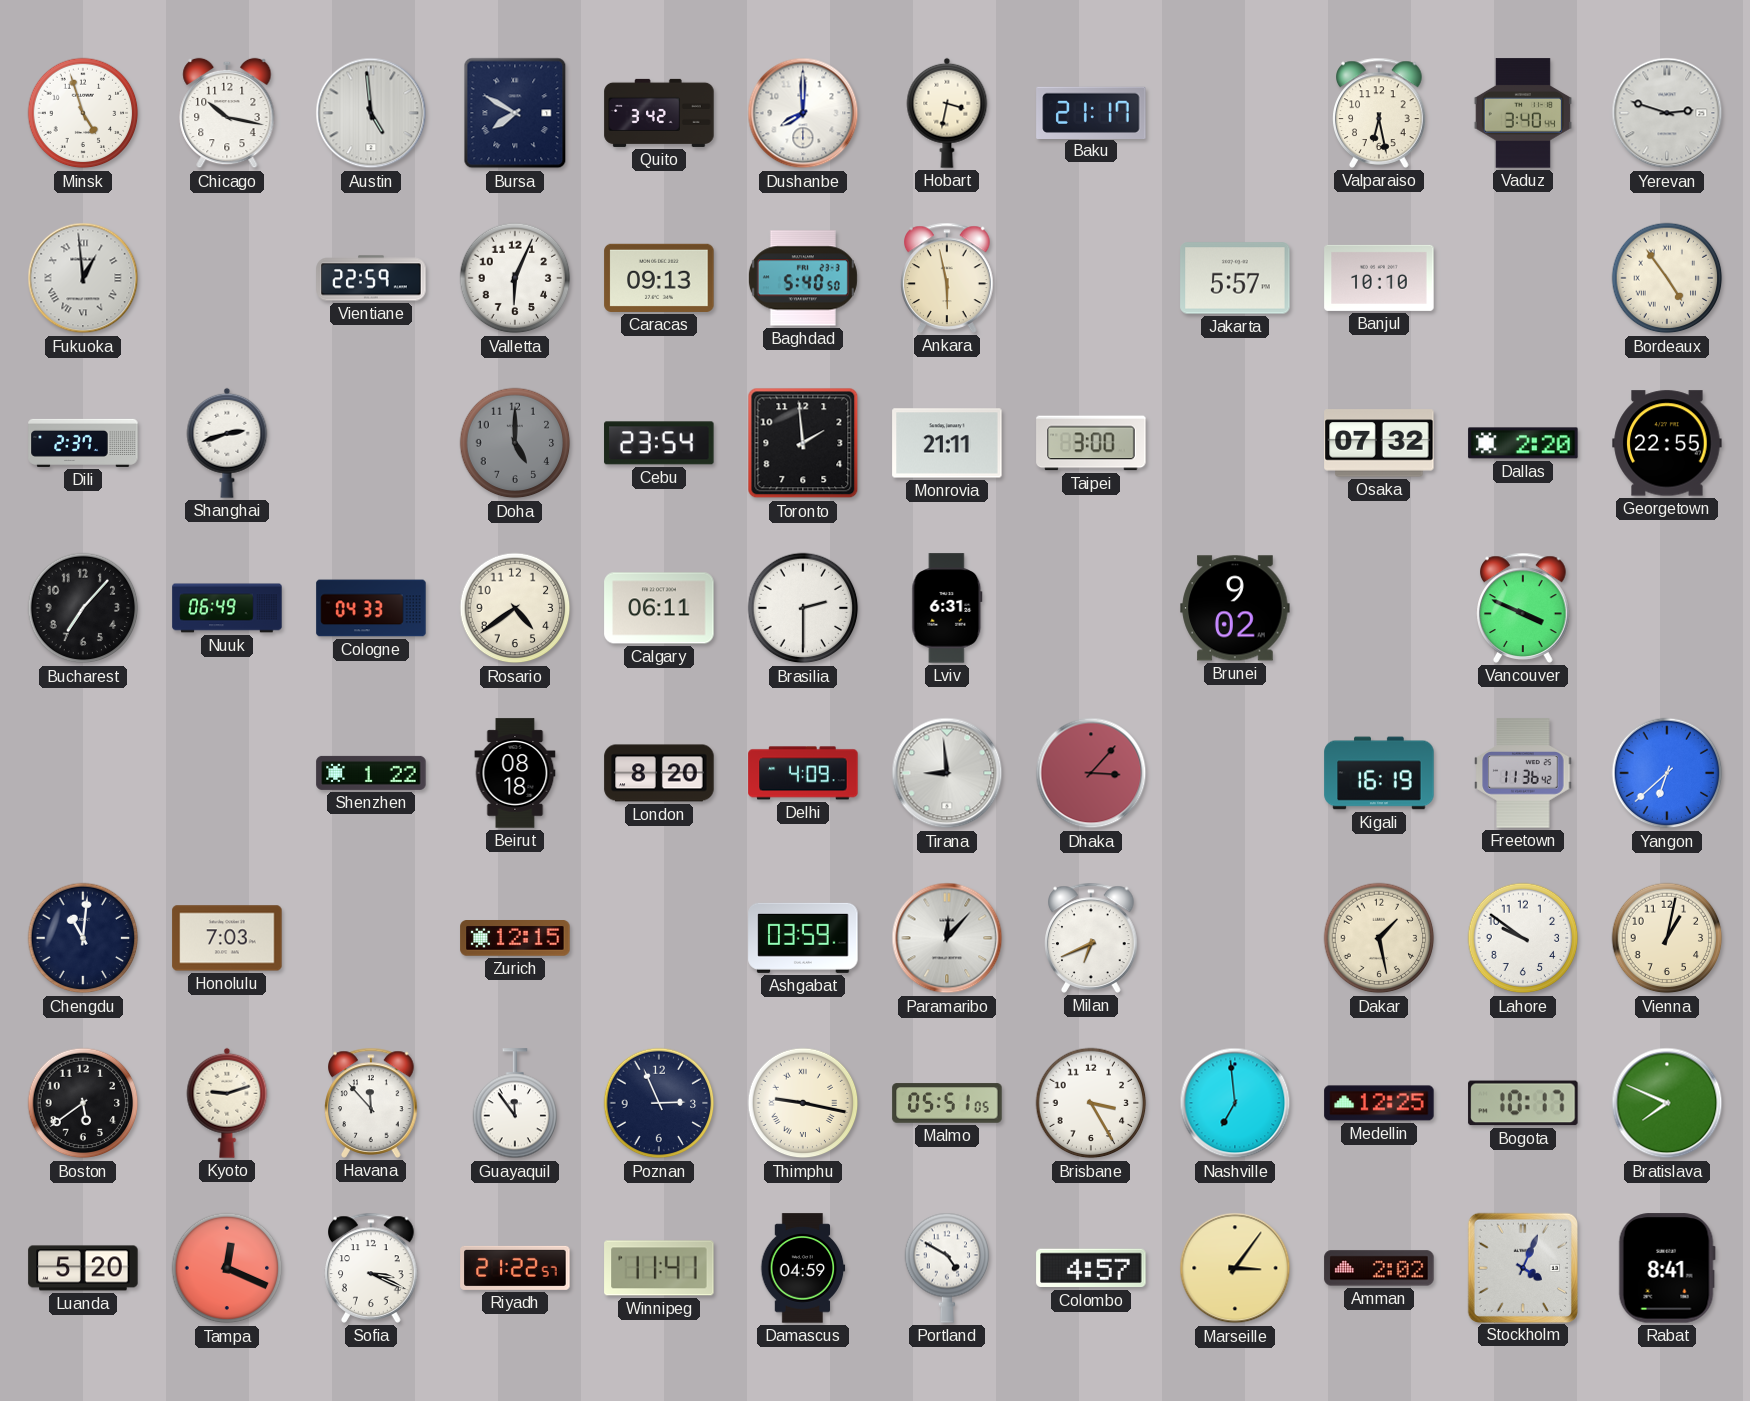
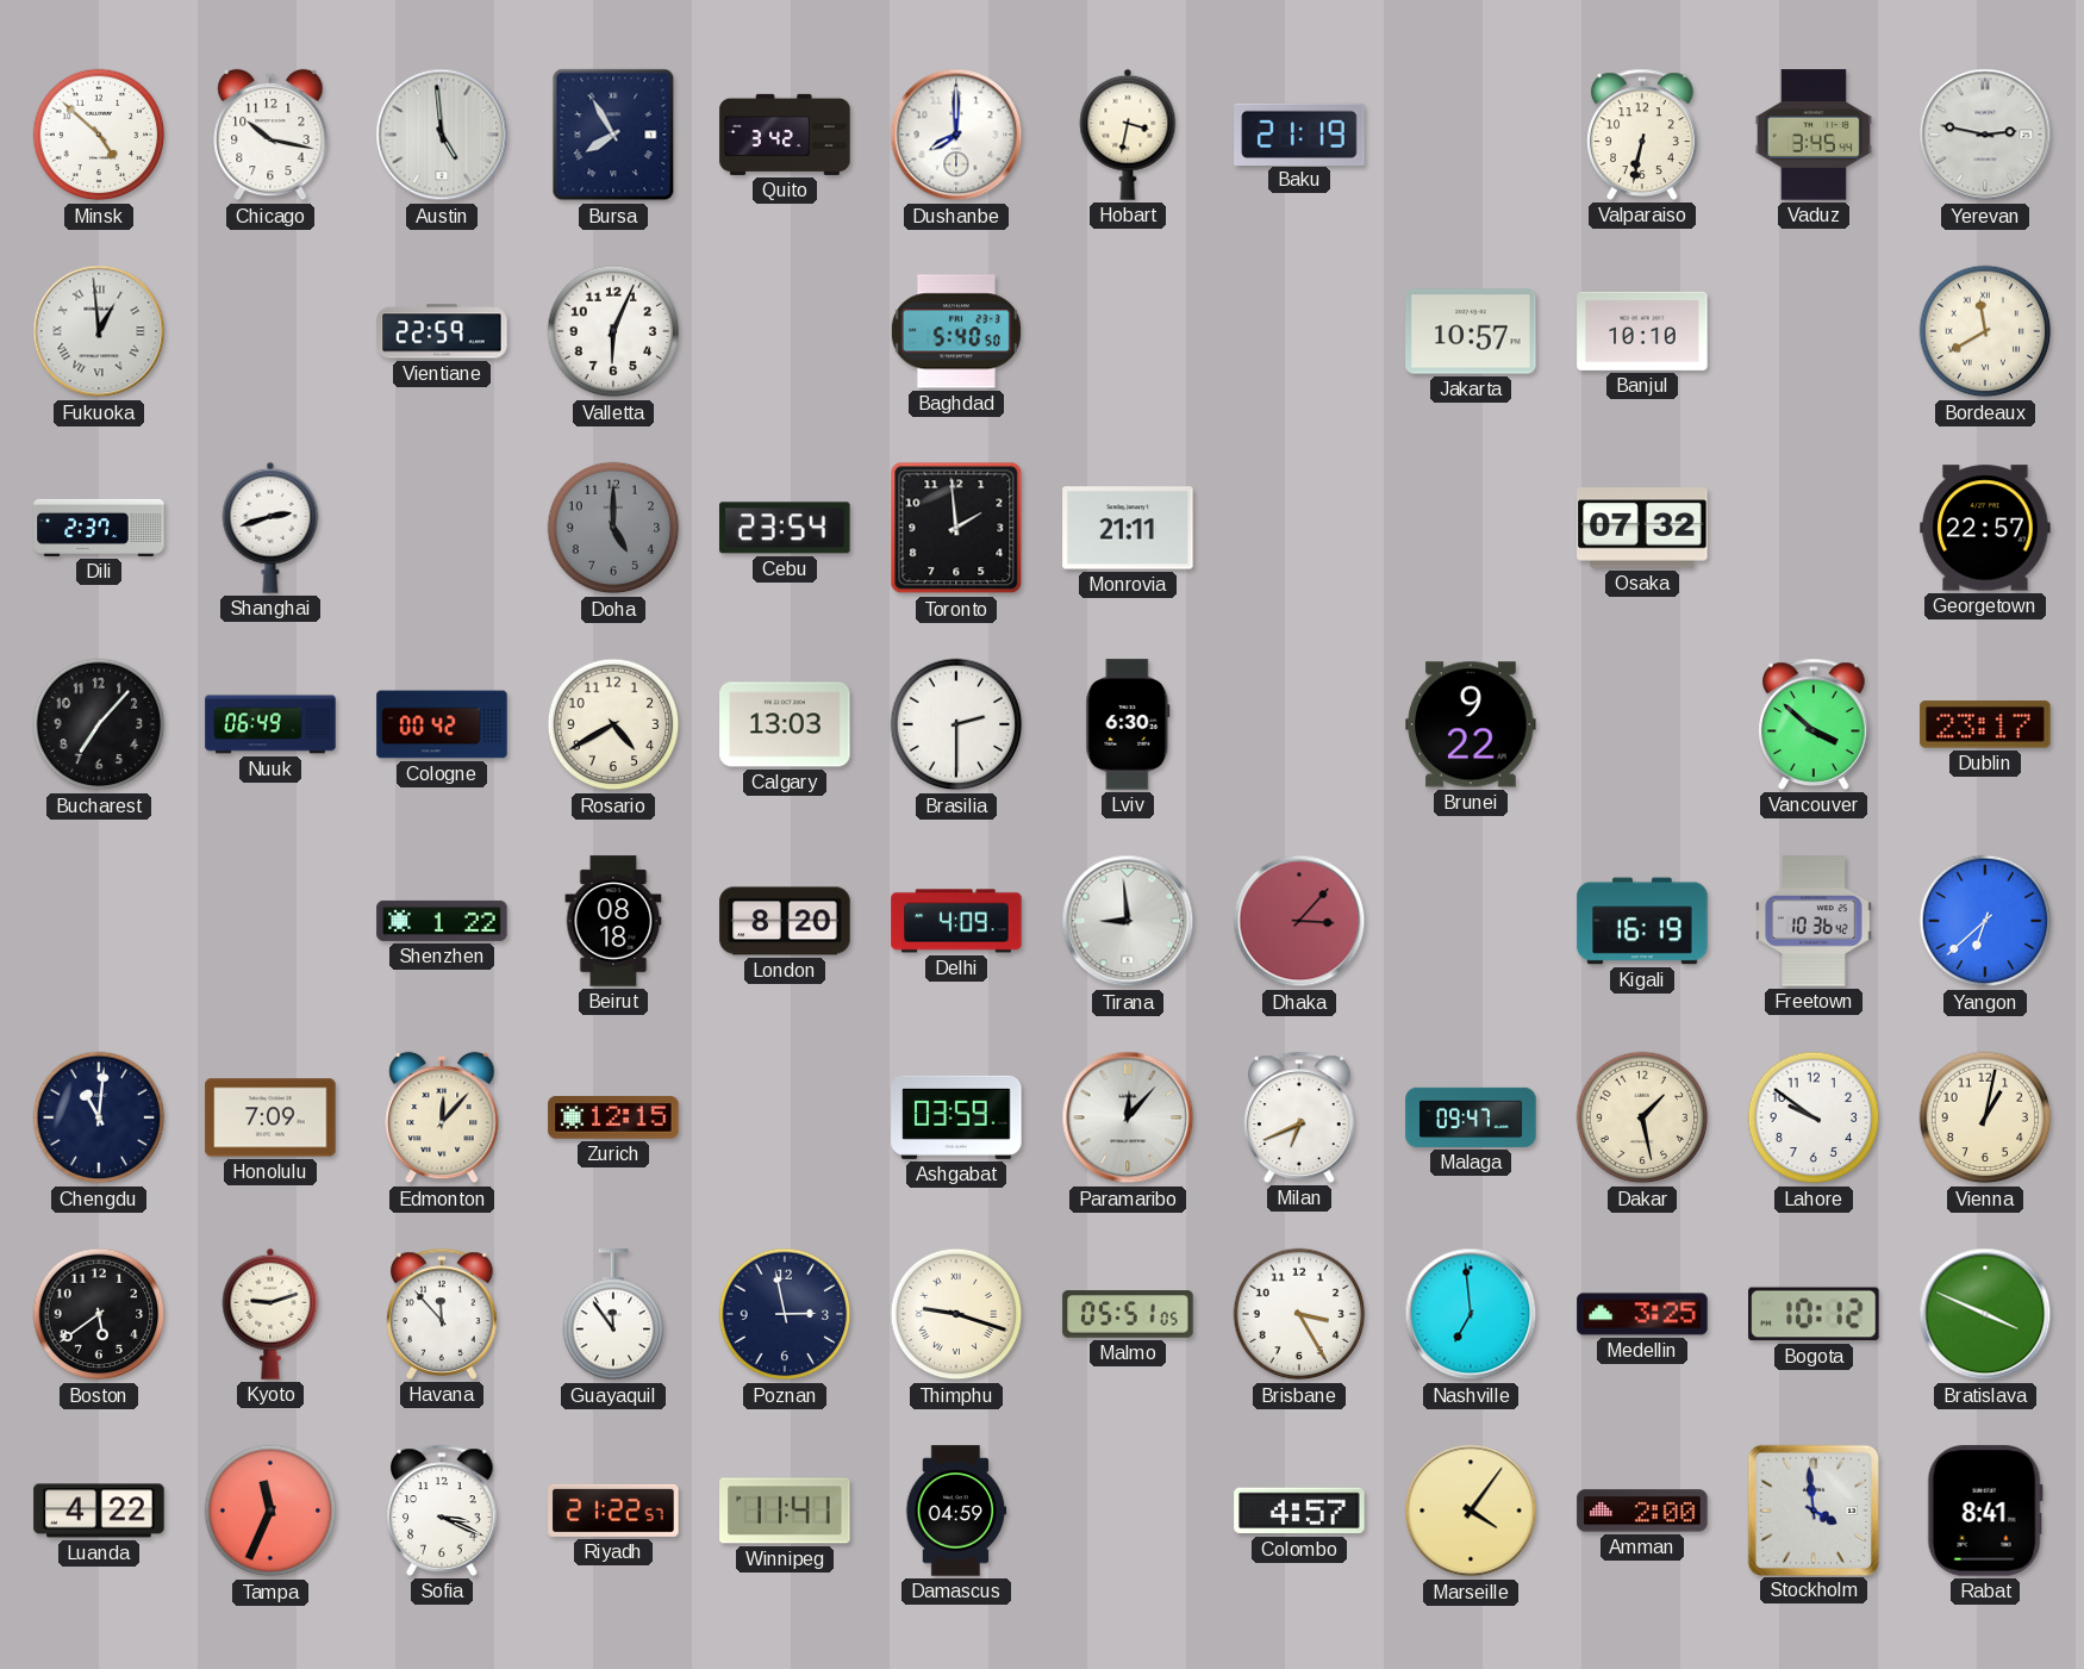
Minsk: 4:57 -> 4:52
Bursa: 7:50 -> 7:55
Baku: 21:17 -> 21:19
Valparaiso: 6:28 -> 6:32
Vaduz: 3:40 -> 3:45
Yerevan: 2:48 -> 2:47
Caracas: 09:13 -> none
Ankara: 5:58 -> none
Jakarta: 5:57 -> 10:57
Bordeaux: 4:54 -> 11:40
Taipei: 3:00 -> none
Dallas: 2:20 -> none
Georgetown: 22:55 -> 22:57
Cologne: 04:33 -> 00:42
Rosario: 4:39 -> 4:40
Calgary: 06:11 -> 13:03
Lviv: 6:31 -> 6:30
Brunei: 9:02 -> 9:22
Vancouver: 3:49 -> 3:52
Dublin: none -> 23:17
Freetown: 11:36 -> 10:36
Honolulu: 7:03 -> 7:09
Edmonton: none -> 12:07
Malaga: none -> 09:47
Poznan: 2:56 -> 2:58
Thimphu: 9:17 -> 9:18
Medellin: 12:25 -> 3:25
Bogota: 10:17 -> 10:12
Bratislava: 7:49 -> 3:49
Luanda: 5:20 -> 4:22
Tampa: 12:19 -> 11:34
Portland: 4:50 -> none
Marseille: 3:06 -> 4:06
Amman: 2:02 -> 2:00
Stockholm: 4:04 -> 3:59
